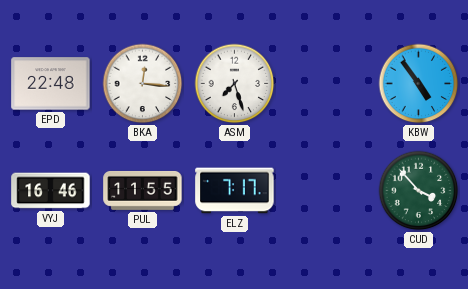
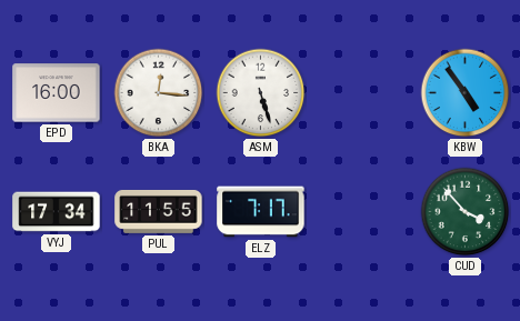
EPD: 22:48 -> 16:00
ASM: 7:27 -> 5:27
VYJ: 16:46 -> 17:34
